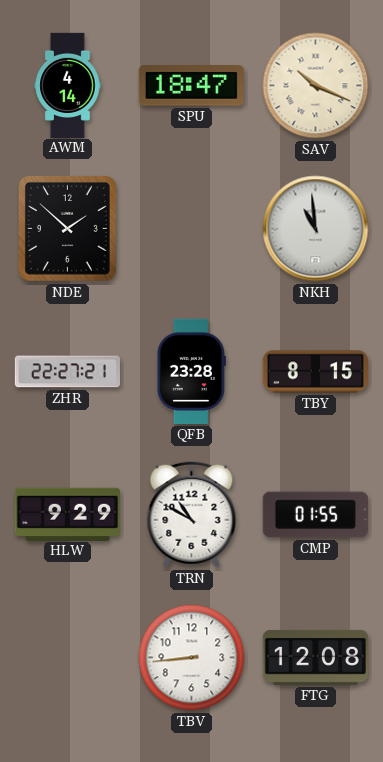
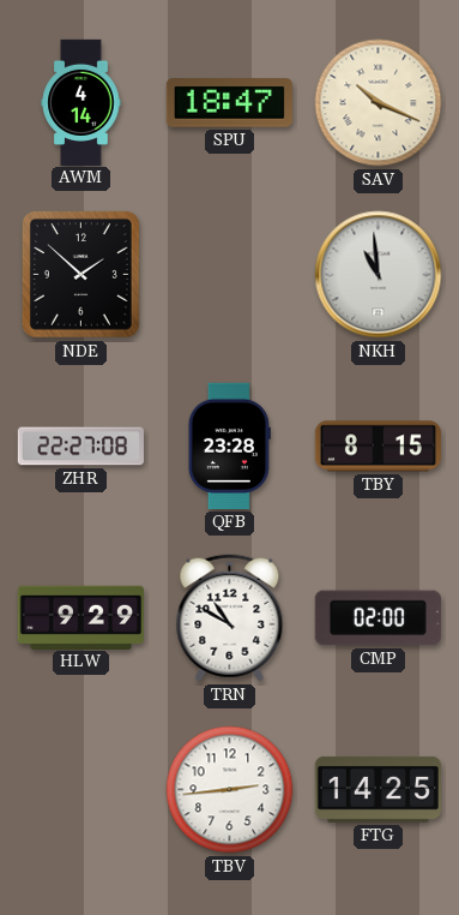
ZHR: 22:27:21 -> 22:27:08
CMP: 01:55 -> 02:00
TBV: 8:44 -> 2:44
FTG: 12:08 -> 14:25
